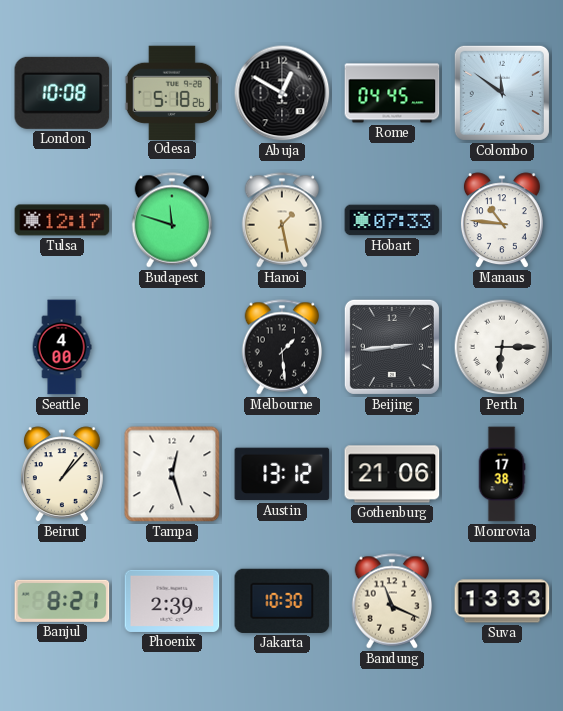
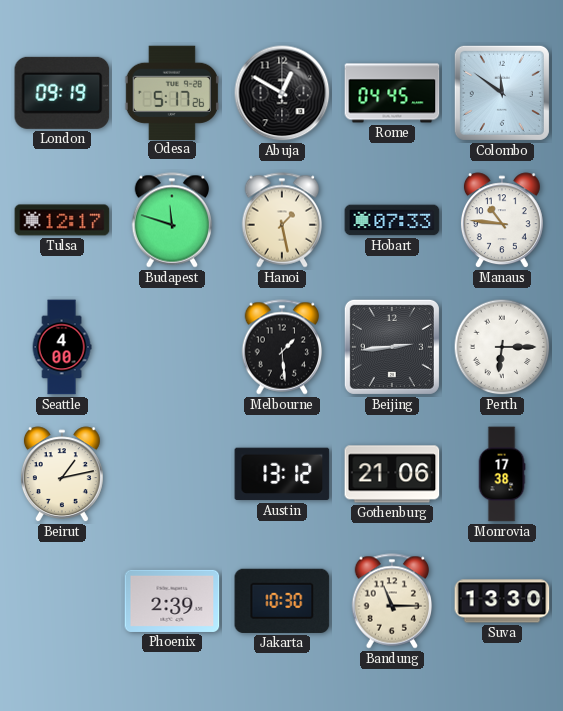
London: 10:08 -> 09:19
Odesa: 5:18 -> 5:17
Beirut: 1:07 -> 1:13
Tampa: 12:27 -> none
Banjul: 8:21 -> none
Bandung: 11:19 -> 11:15
Suva: 13:33 -> 13:30
